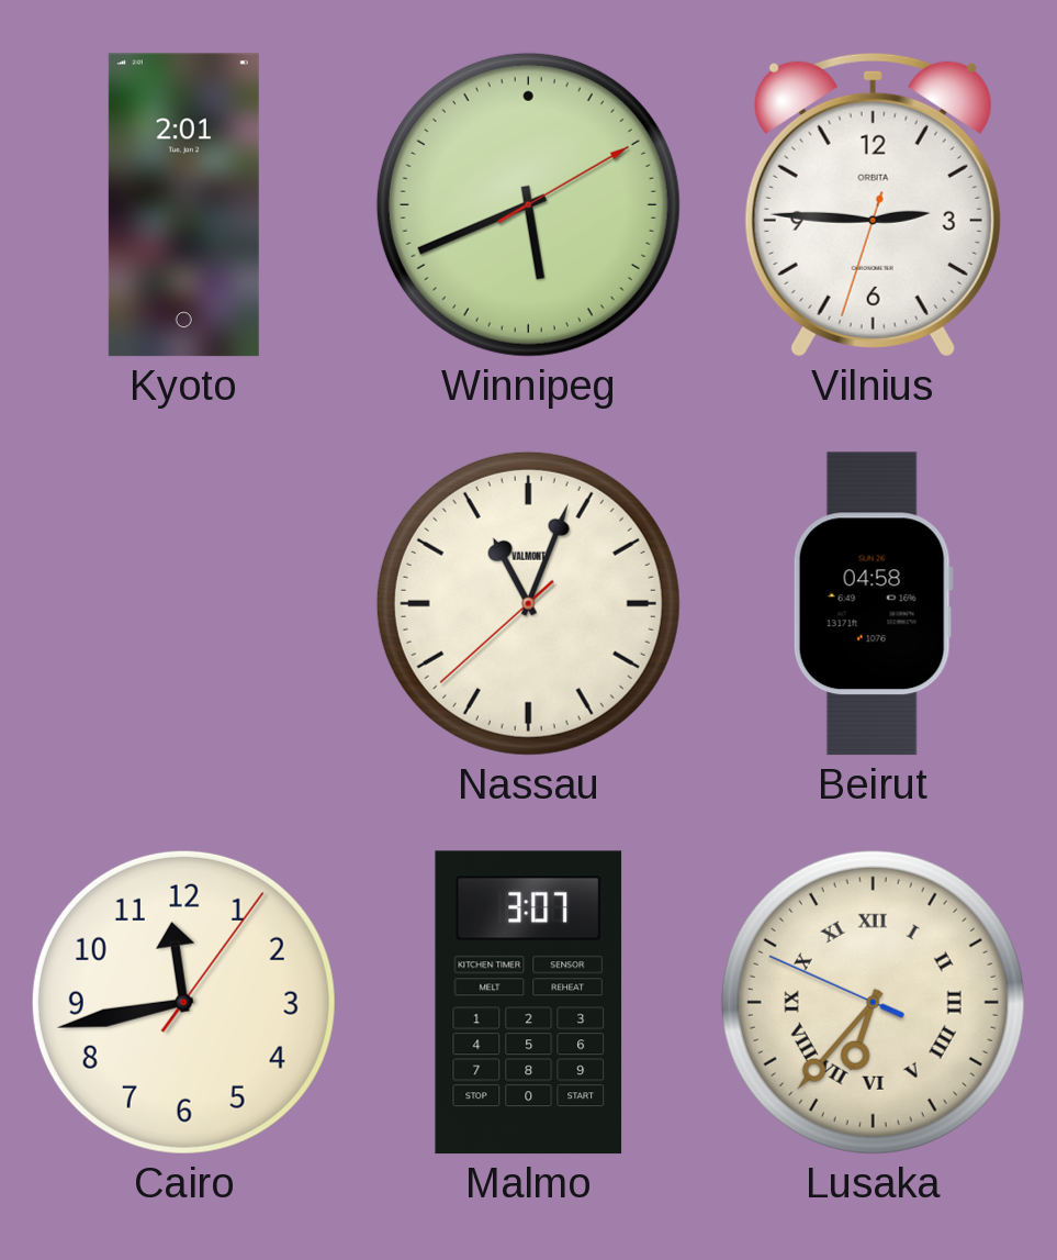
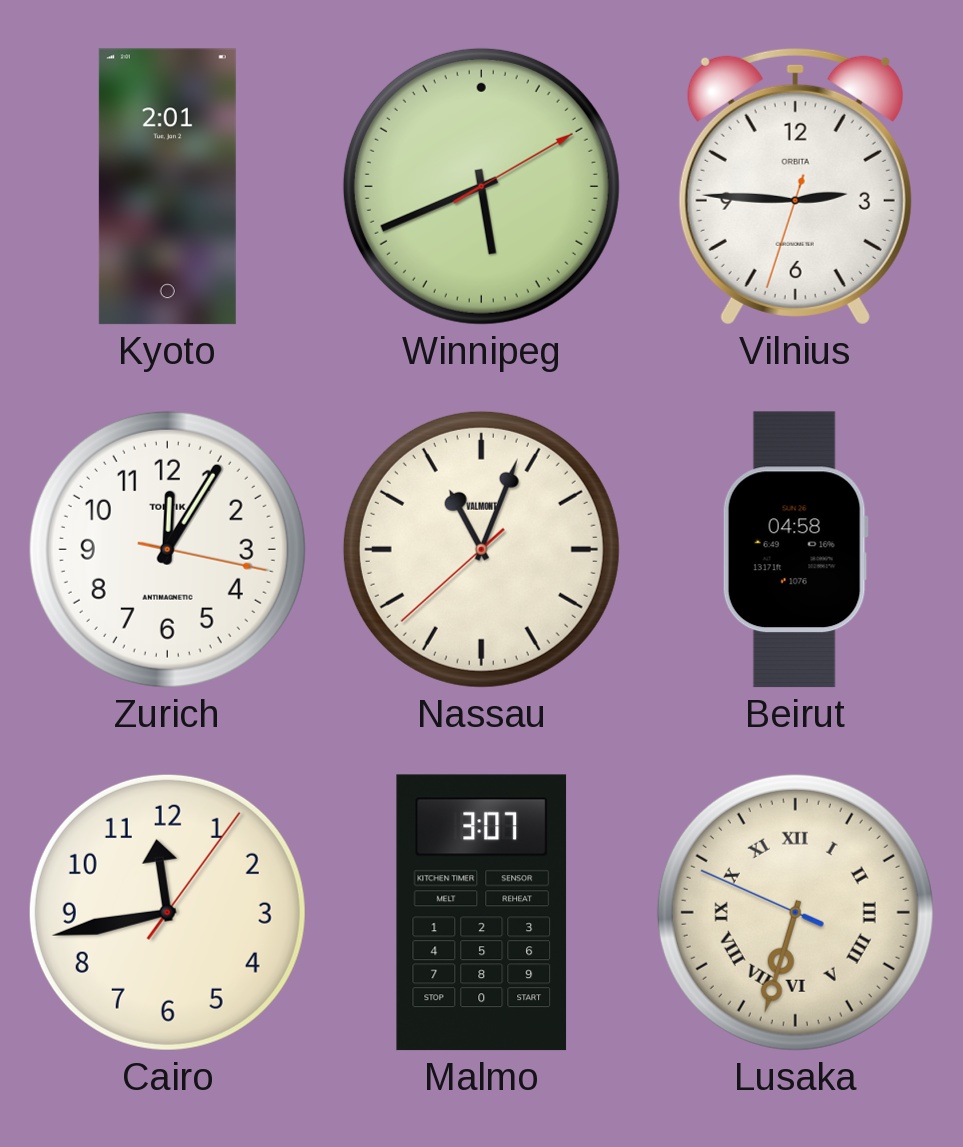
Zurich: none -> 12:05
Lusaka: 6:36 -> 6:32
